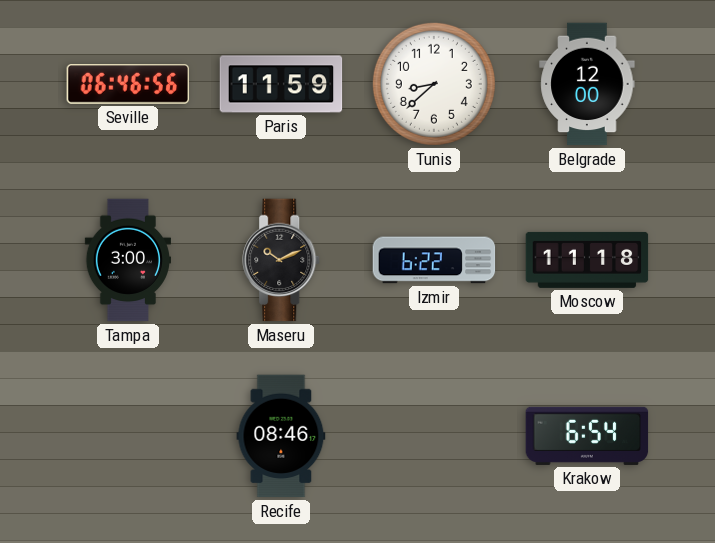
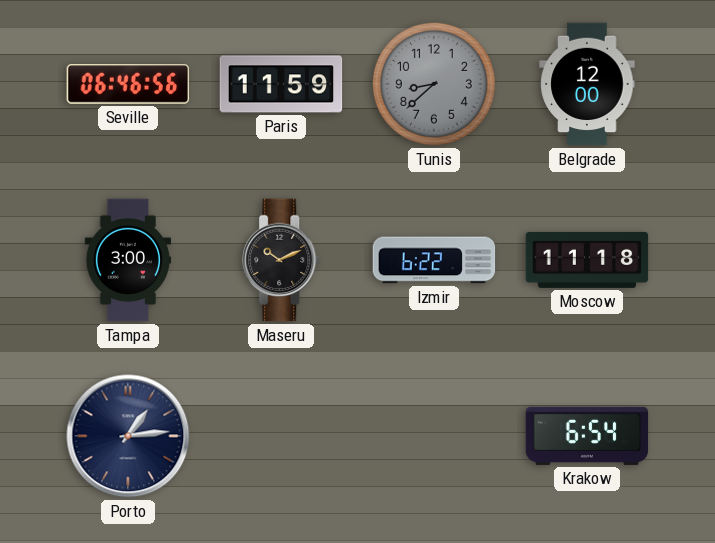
Tunis dial: white -> grey
Porto: none -> 1:14
Recife: 08:46 -> none
